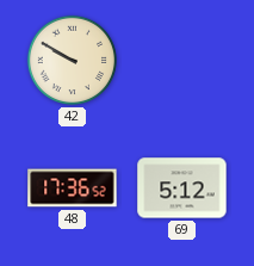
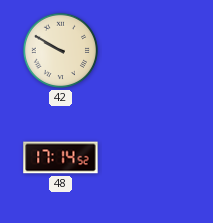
48: 17:36 -> 17:14
69: 5:12 -> none
